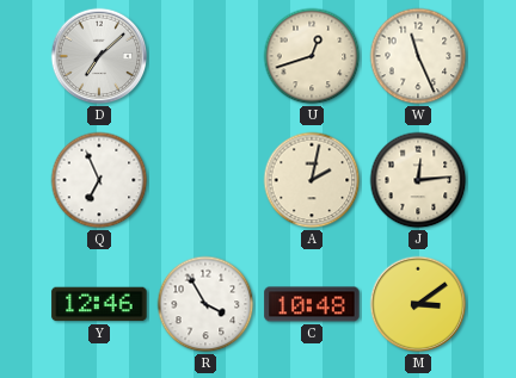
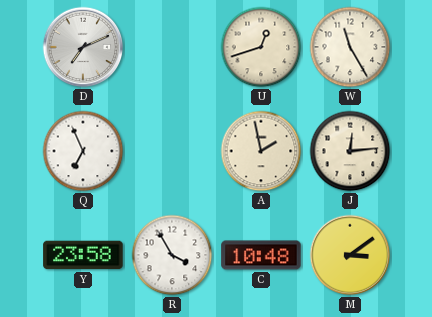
D: 7:08 -> 7:11
W: 11:26 -> 11:25
A: 2:02 -> 1:58
Y: 12:46 -> 23:58
